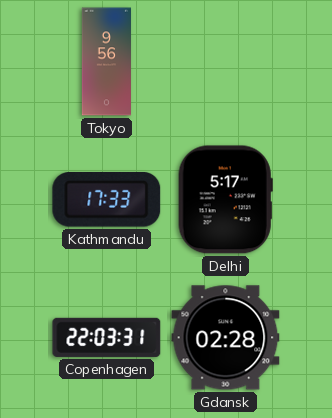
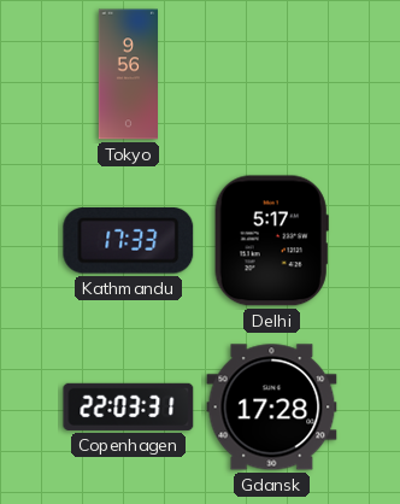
Gdansk: 02:28 -> 17:28
